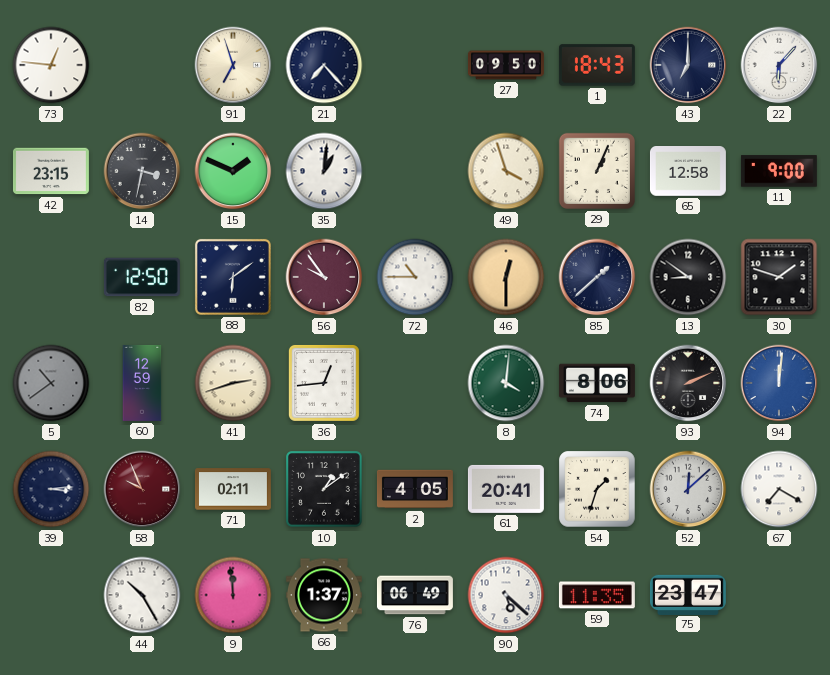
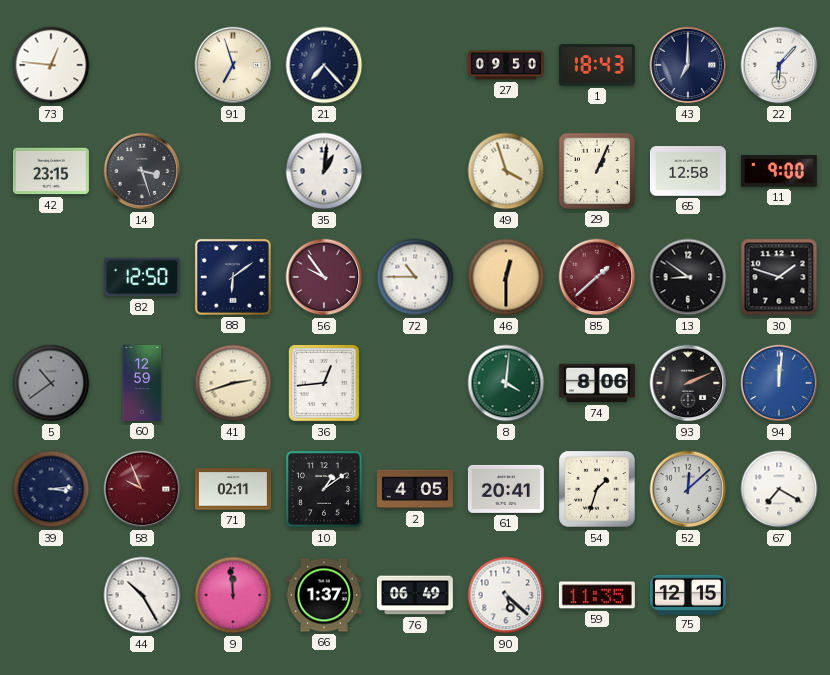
14: 3:32 -> 3:27
15: 1:49 -> none
85 dial: navy -> burgundy
75: 23:47 -> 12:15
